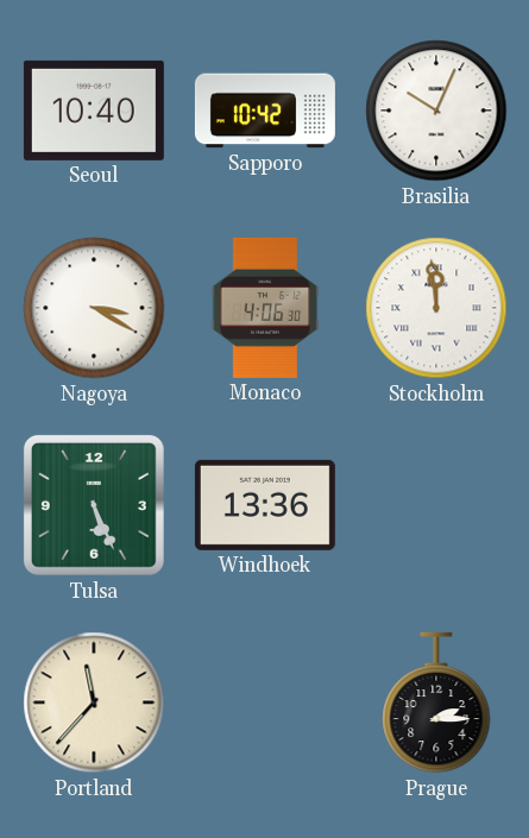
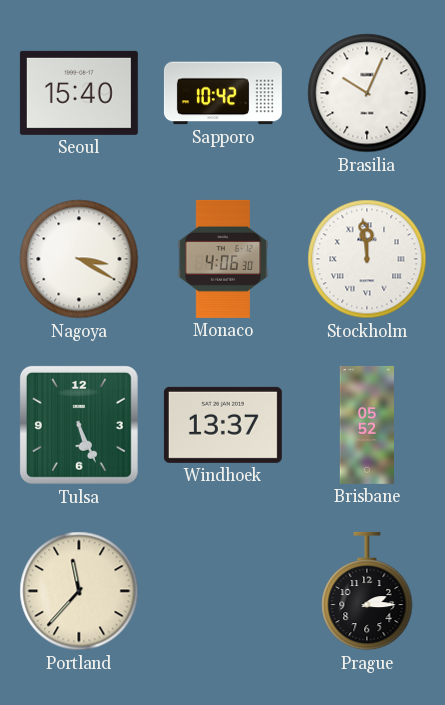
Seoul: 10:40 -> 15:40
Windhoek: 13:36 -> 13:37
Brisbane: none -> 05:52
